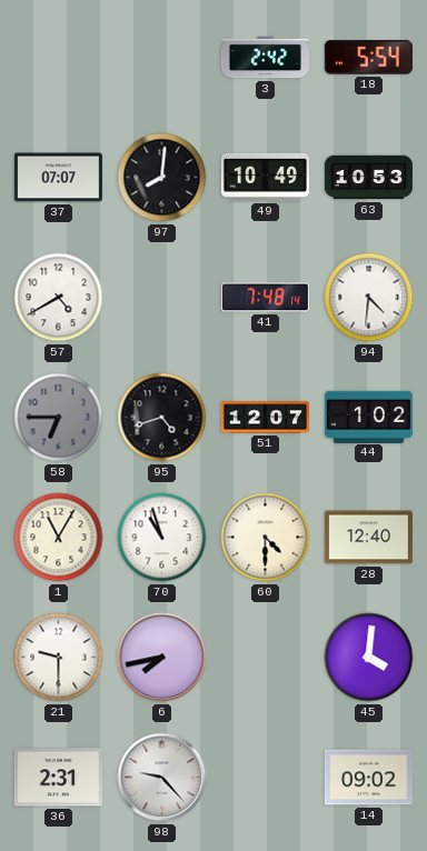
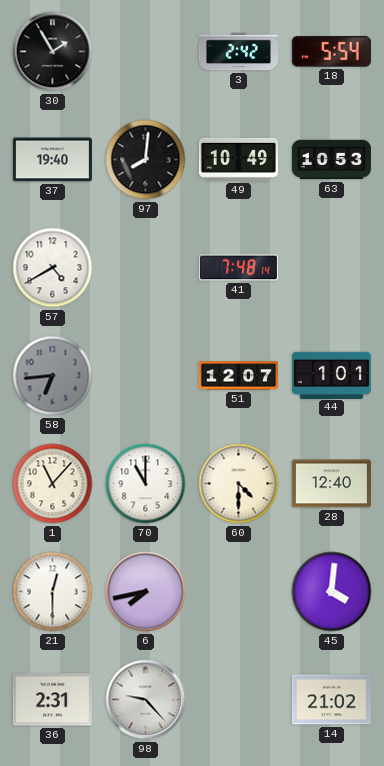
30: none -> 1:55
37: 07:07 -> 19:40
94: 4:31 -> none
58: 6:45 -> 6:44
95: 4:42 -> none
44: 1:02 -> 1:01
1: 11:05 -> 11:07
70: 10:57 -> 11:00
21: 9:30 -> 12:30
14: 09:02 -> 21:02
